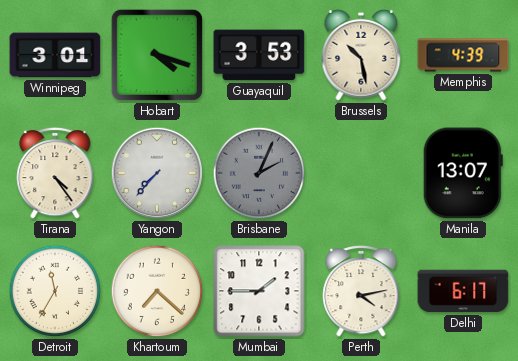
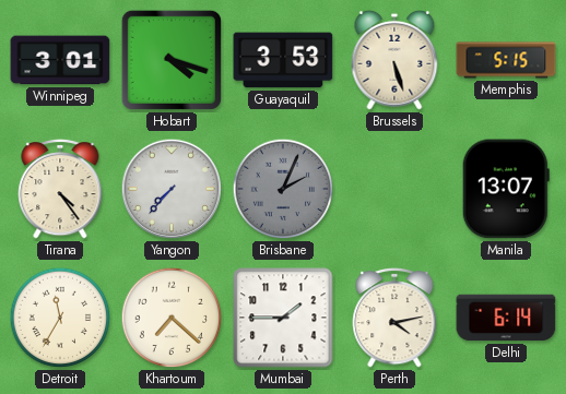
Brussels: 10:28 -> 5:27
Memphis: 4:39 -> 5:15
Delhi: 6:17 -> 6:14
